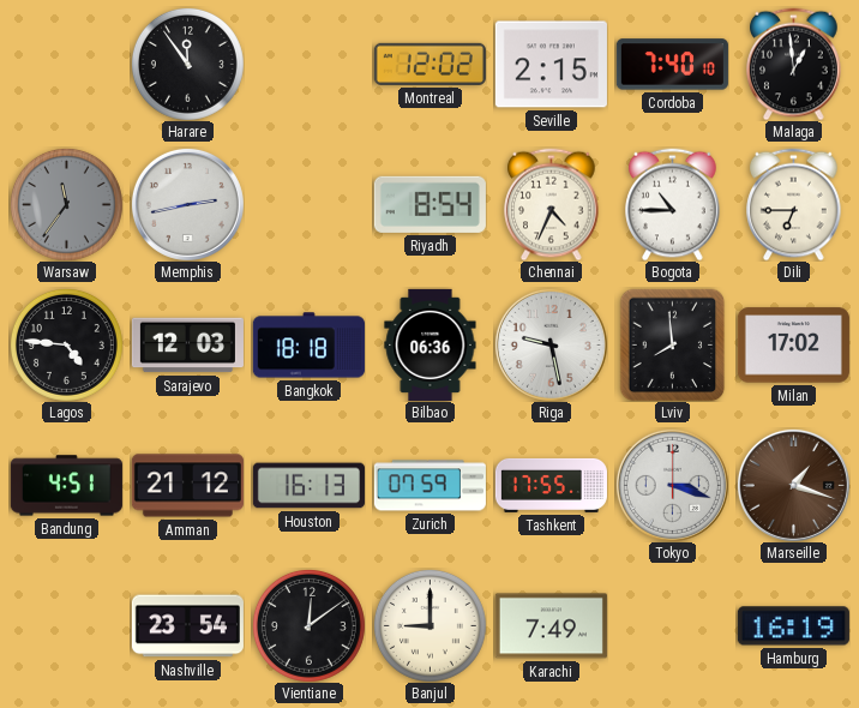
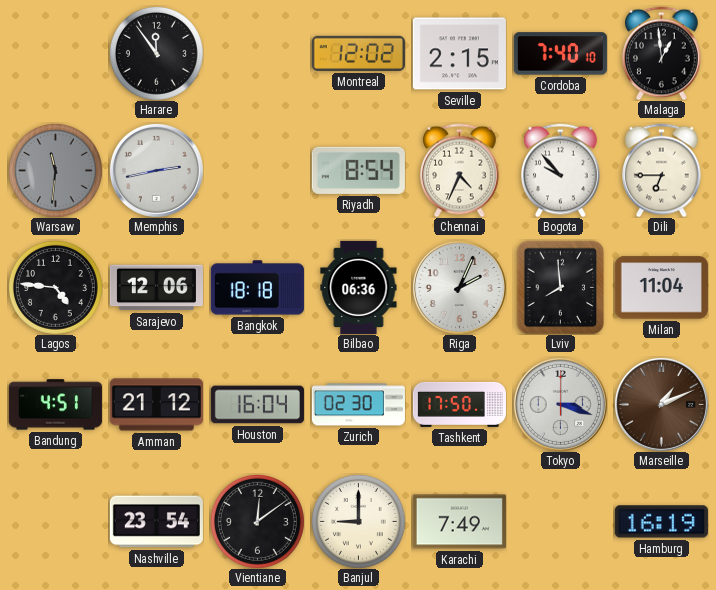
Warsaw: 11:36 -> 11:31
Bogota: 10:45 -> 9:53
Sarajevo: 12:03 -> 12:06
Riga: 9:28 -> 2:04
Milan: 17:02 -> 11:04
Houston: 16:13 -> 16:04
Zurich: 07:59 -> 02:30
Tashkent: 17:55 -> 17:50
Marseille: 1:18 -> 1:11
